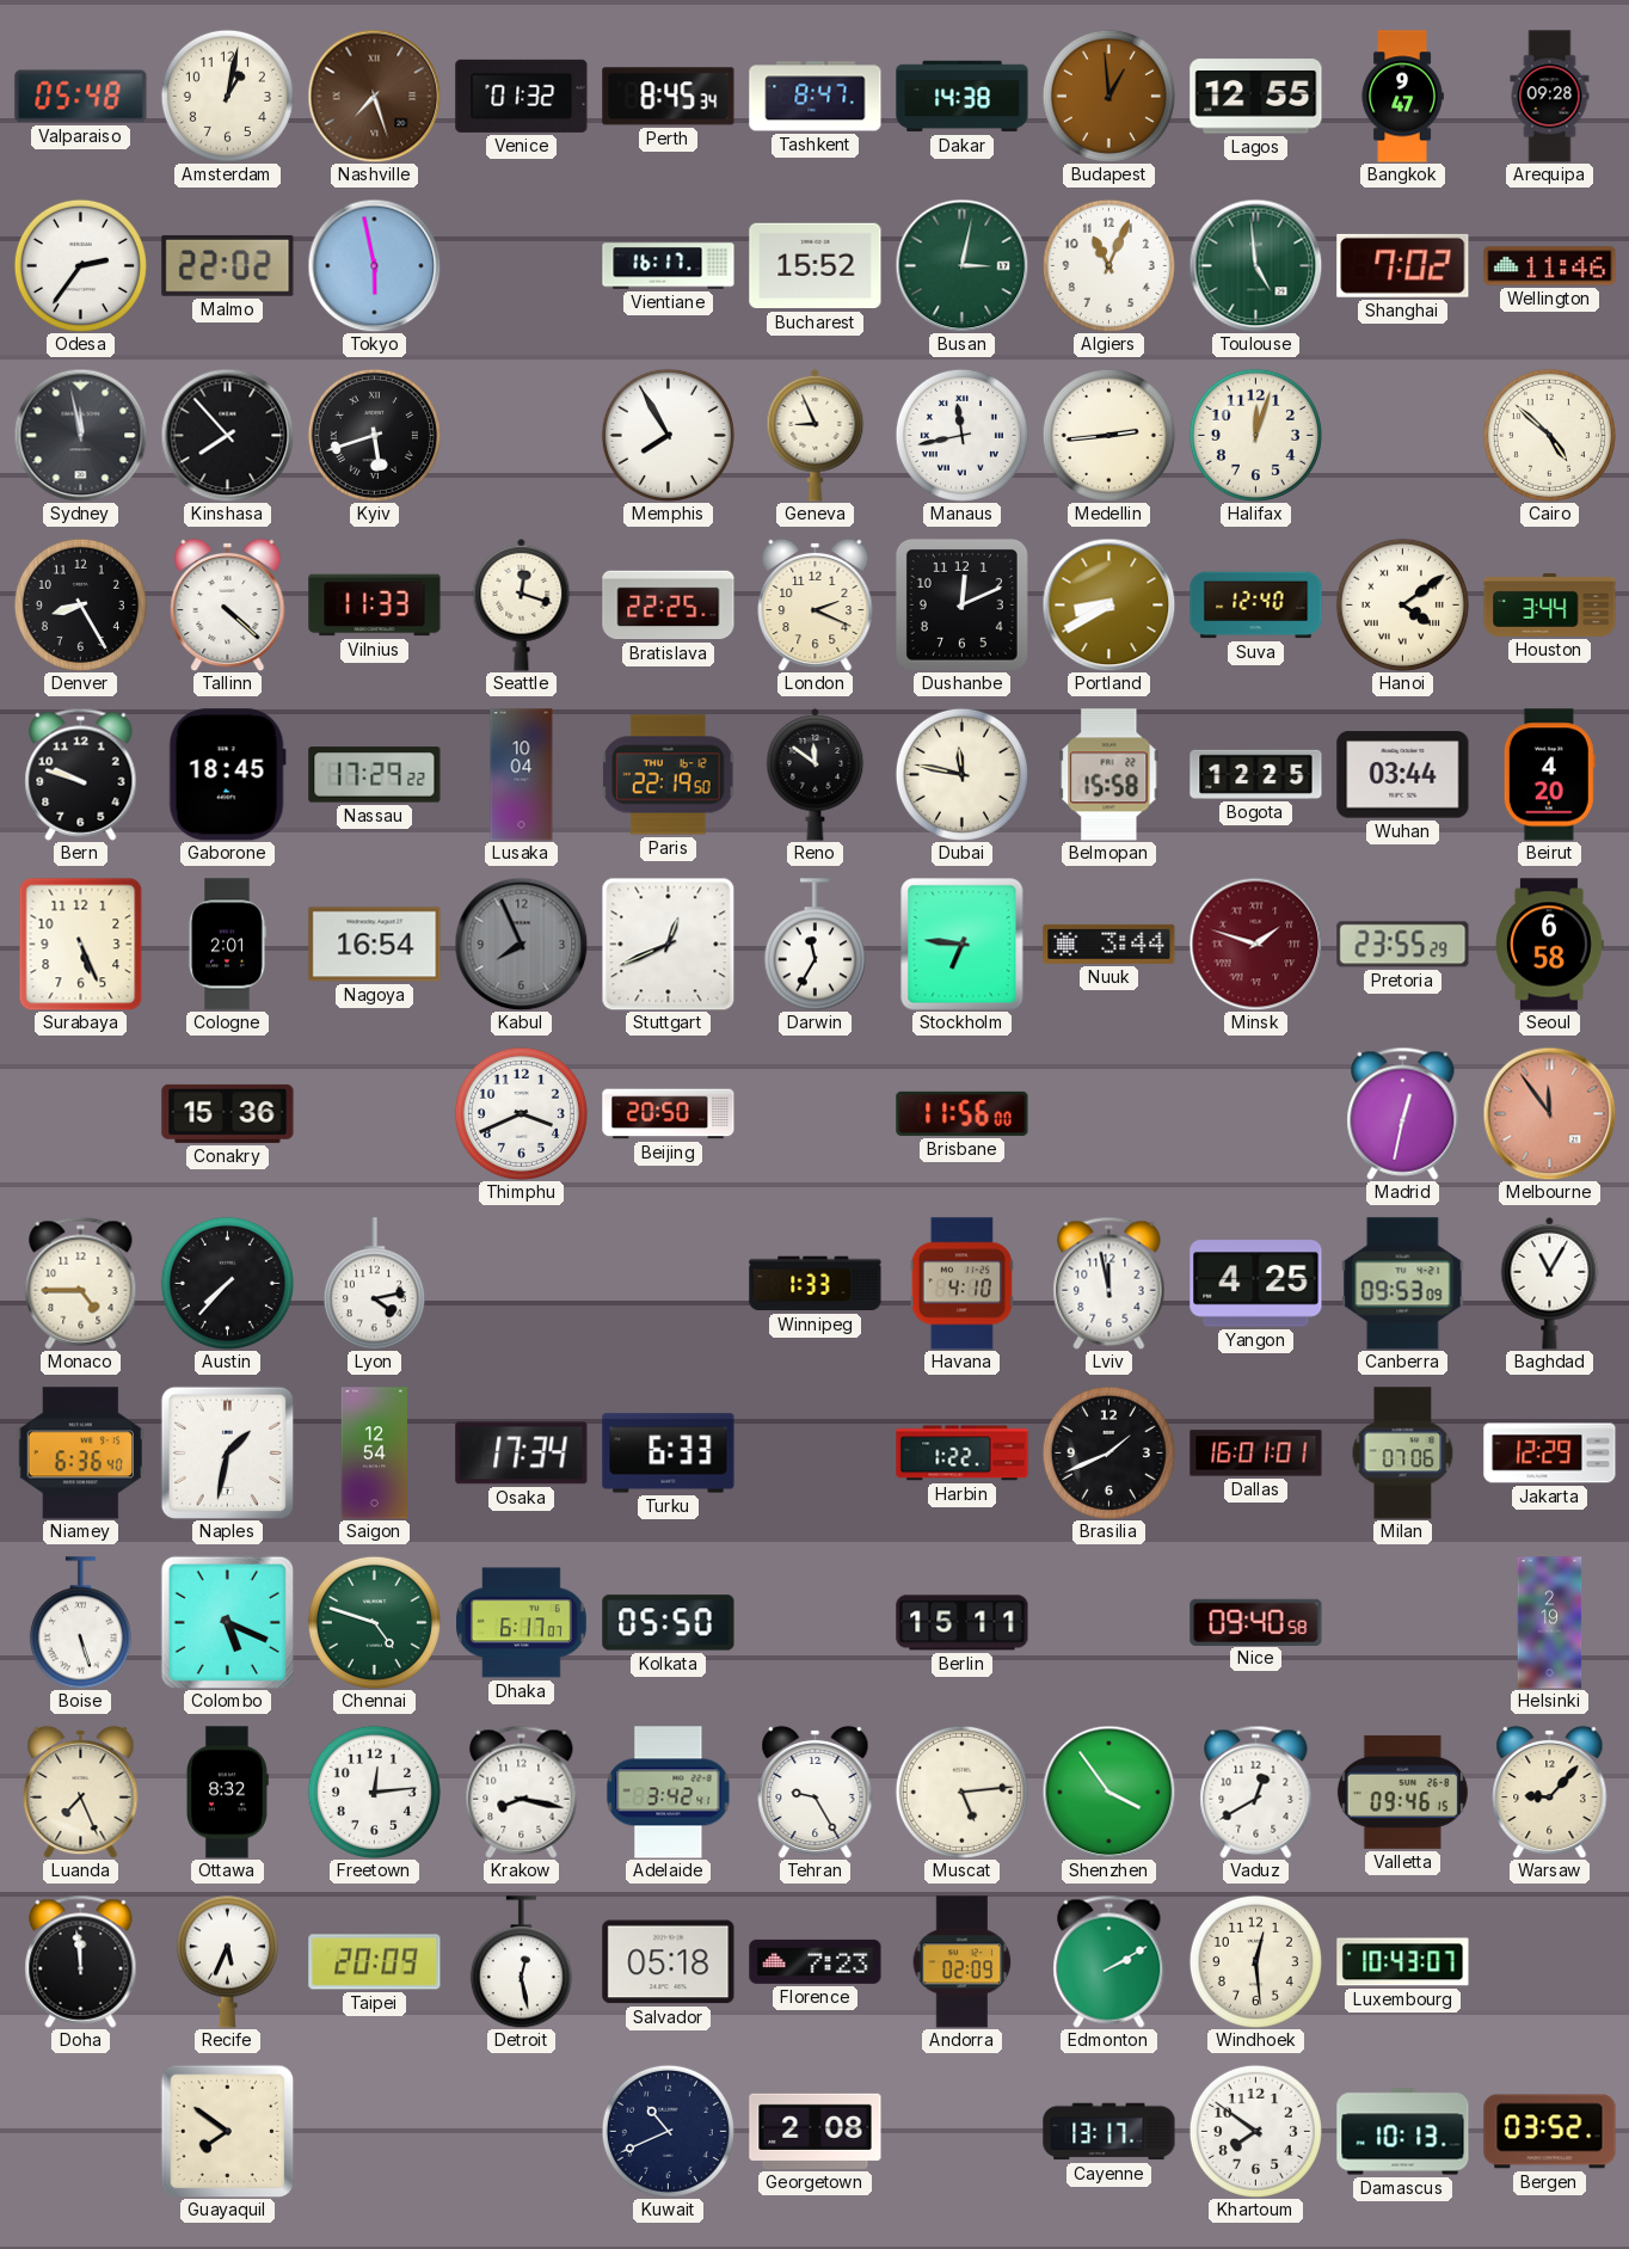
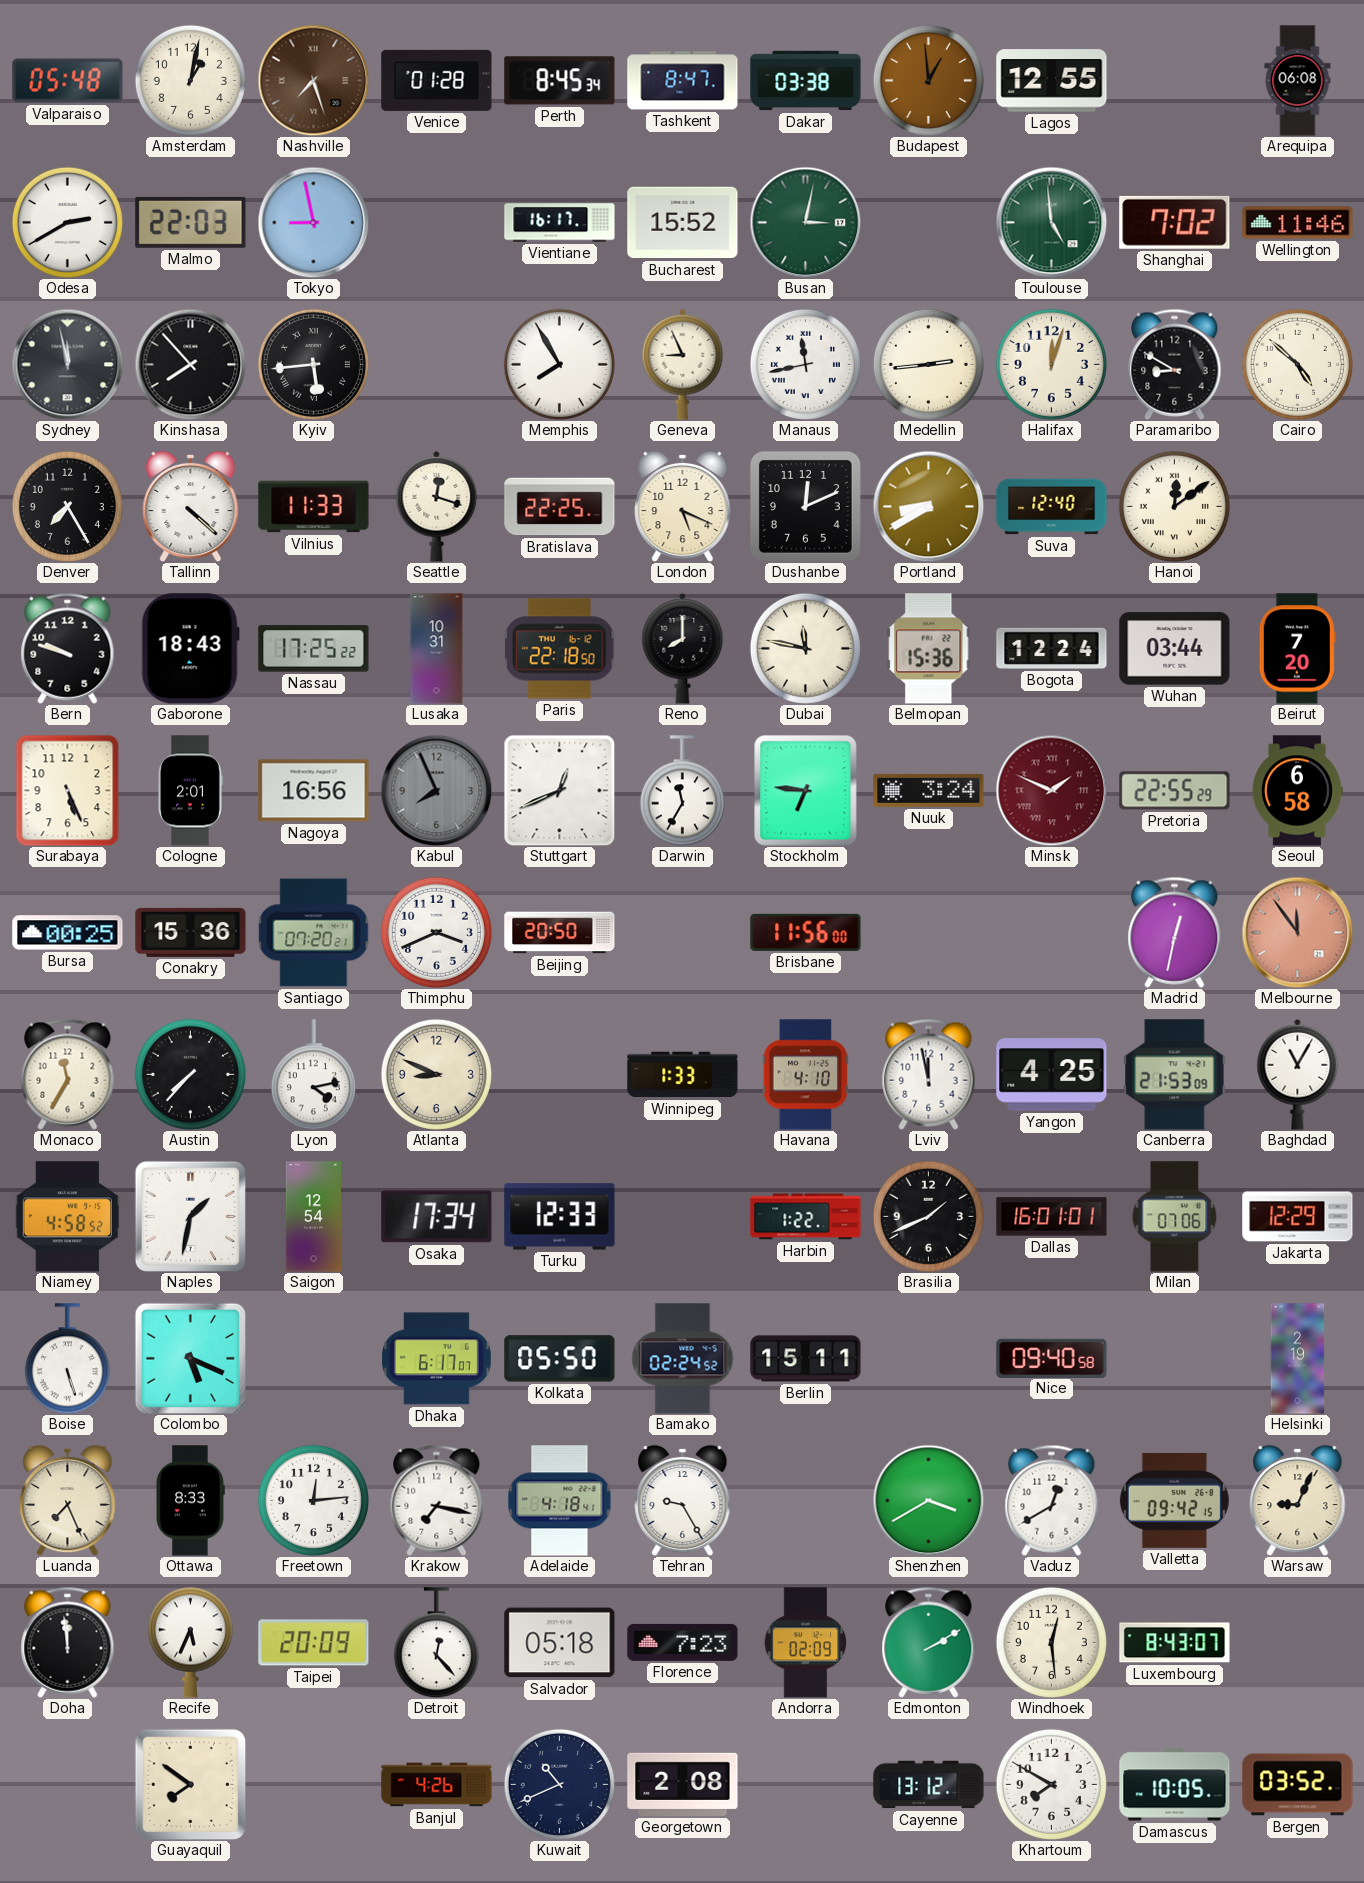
Venice: 01:32 -> 01:28
Dakar: 14:38 -> 03:38
Bangkok: 9:47 -> none
Arequipa: 09:28 -> 06:08
Odesa: 2:36 -> 2:40
Malmo: 22:02 -> 22:03
Tokyo: 5:58 -> 8:58
Algiers: 11:04 -> none
Kyiv: 5:42 -> 5:44
Paramaribo: none -> 8:50
Denver: 8:25 -> 7:25
London: 2:19 -> 5:19
Hanoi: 4:09 -> 12:09
Houston: 3:44 -> none
Gaborone: 18:45 -> 18:43
Nassau: 17:29 -> 17:25
Lusaka: 10:04 -> 10:31
Paris: 22:19 -> 22:18
Reno: 11:51 -> 8:00
Belmopan: 15:58 -> 15:36
Bogota: 12:25 -> 12:24
Beirut: 4:20 -> 7:20
Nagoya: 16:54 -> 16:56
Nuuk: 3:44 -> 3:24
Minsk: 1:48 -> 1:49
Pretoria: 23:55 -> 22:55
Bursa: none -> 00:25
Santiago: none -> 07:20
Monaco: 4:45 -> 11:35
Atlanta: none -> 8:49
Canberra: 09:53 -> 21:53
Niamey: 6:36 -> 4:58
Turku: 6:33 -> 12:33
Chennai: 4:48 -> none
Bamako: none -> 02:24
Ottawa: 8:32 -> 8:33
Krakow: 8:17 -> 7:17
Adelaide: 3:42 -> 4:18
Muscat: 5:14 -> none
Shenzhen: 3:54 -> 3:40
Valletta: 09:46 -> 09:42
Warsaw: 9:07 -> 9:04
Detroit: 12:28 -> 12:23
Luxembourg: 10:43 -> 8:43
Banjul: none -> 4:26
Cayenne: 13:17 -> 13:12
Khartoum: 7:51 -> 7:50
Damascus: 10:13 -> 10:05
